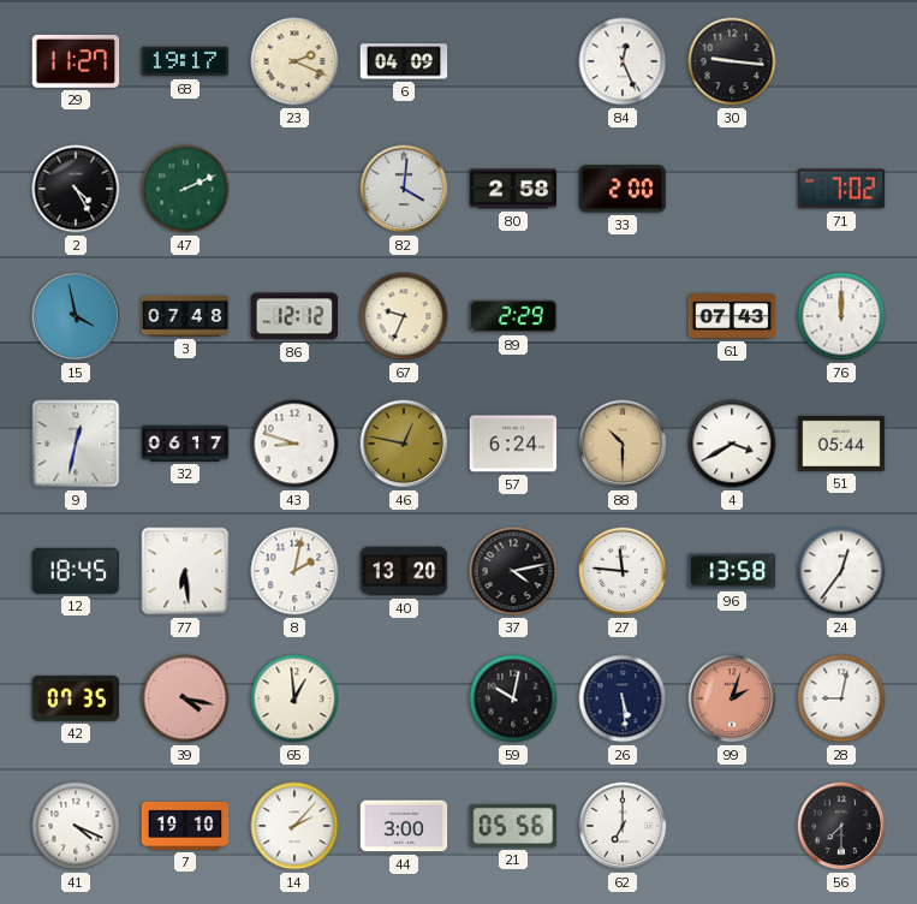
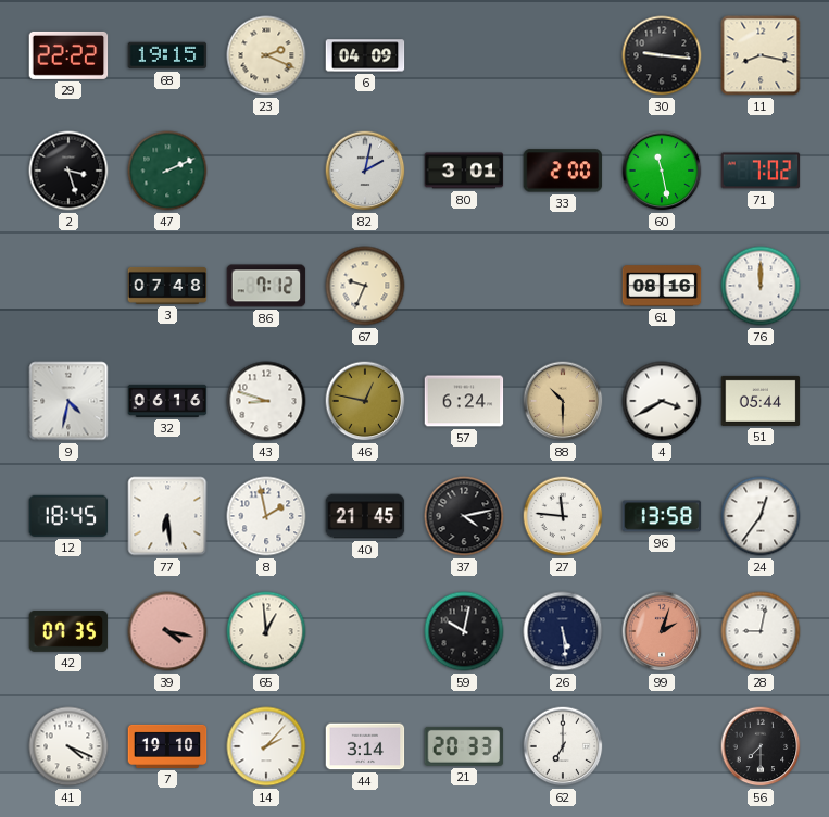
29: 11:27 -> 22:22
68: 19:17 -> 19:15
84: 12:26 -> none
11: none -> 8:17
2: 4:25 -> 3:27
82: 4:01 -> 2:02
80: 2:58 -> 3:01
60: none -> 11:28
15: 3:58 -> none
86: 12:12 -> 7:12
89: 2:29 -> none
61: 07:43 -> 08:16
9: 12:32 -> 4:32
32: 06:17 -> 06:16
8: 2:02 -> 1:58
40: 13:20 -> 21:45
44: 3:00 -> 3:14
21: 05:56 -> 20:33
